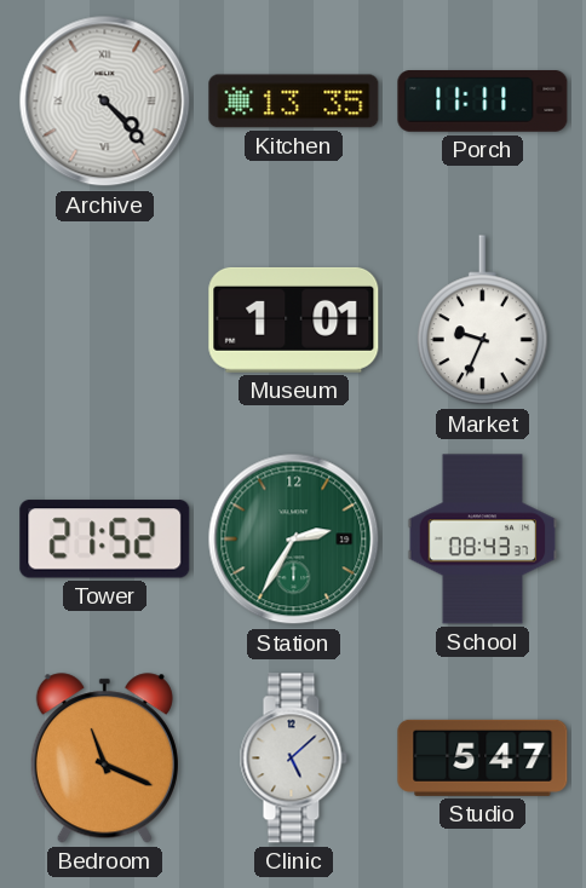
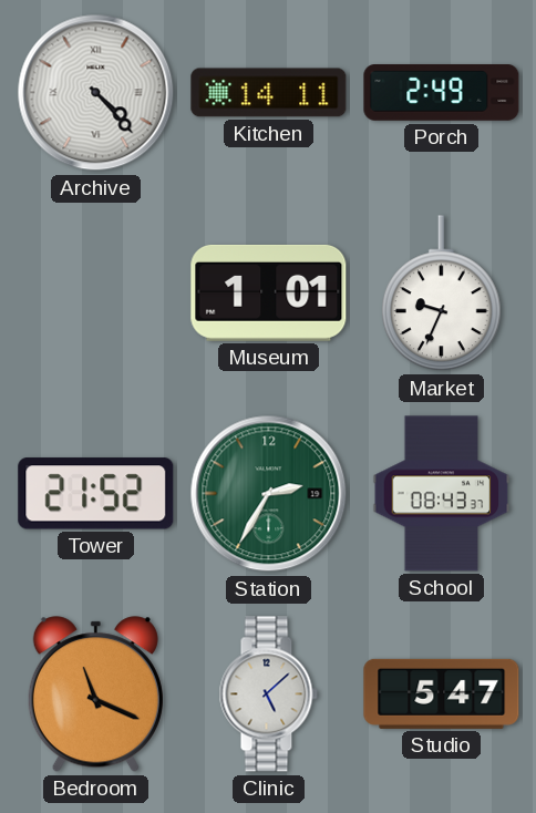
Kitchen: 13:35 -> 14:11
Porch: 11:11 -> 2:49
